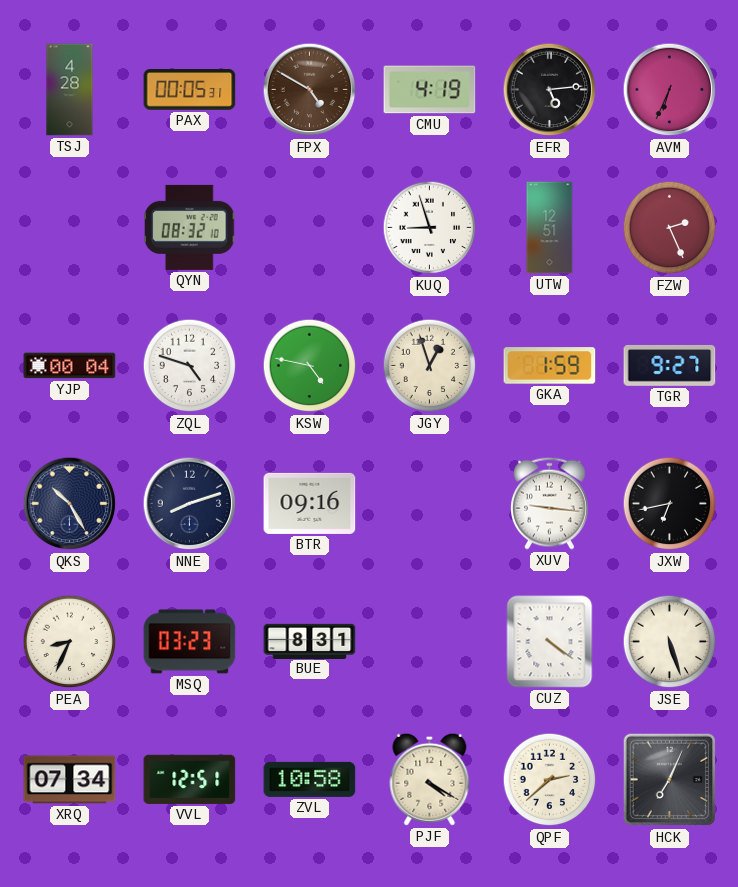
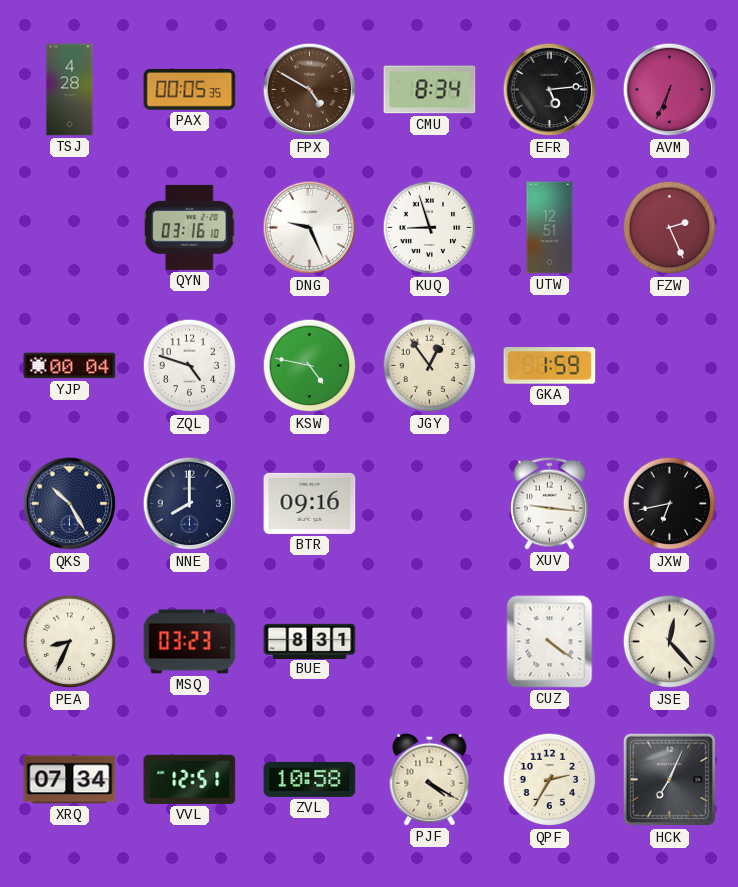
PAX: 00:05:31 -> 00:05:35
CMU: 4:19 -> 8:34
QYN: 08:32 -> 03:16
DNG: none -> 9:26
JGY: 12:57 -> 12:54
TGR: 9:27 -> none
NNE: 8:12 -> 8:00
JSE: 5:27 -> 12:23
QPF: 2:38 -> 2:35
